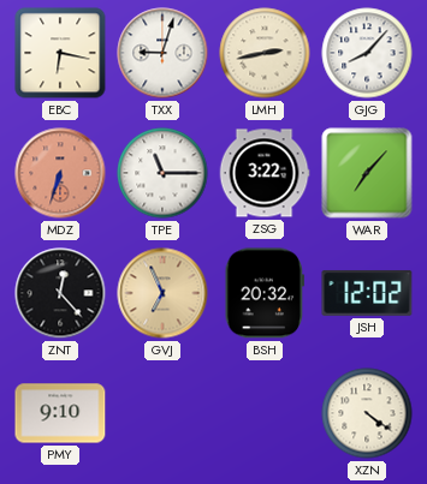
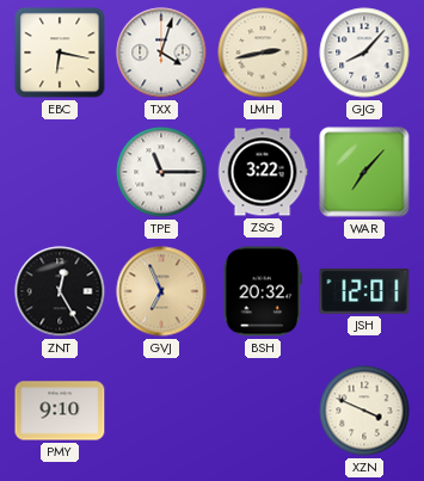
TXX: 9:03 -> 4:03
MDZ: 6:33 -> none
ZNT: 12:23 -> 12:25
JSH: 12:02 -> 12:01
XZN: 4:21 -> 3:49
